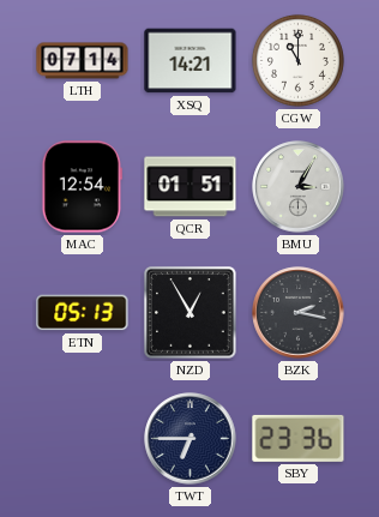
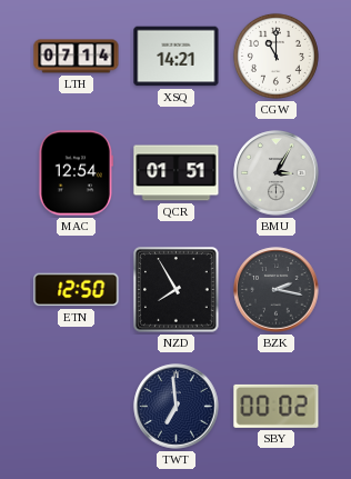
ETN: 05:13 -> 12:50
NZD: 12:55 -> 7:55
TWT: 6:45 -> 6:59
SBY: 23:36 -> 00:02
